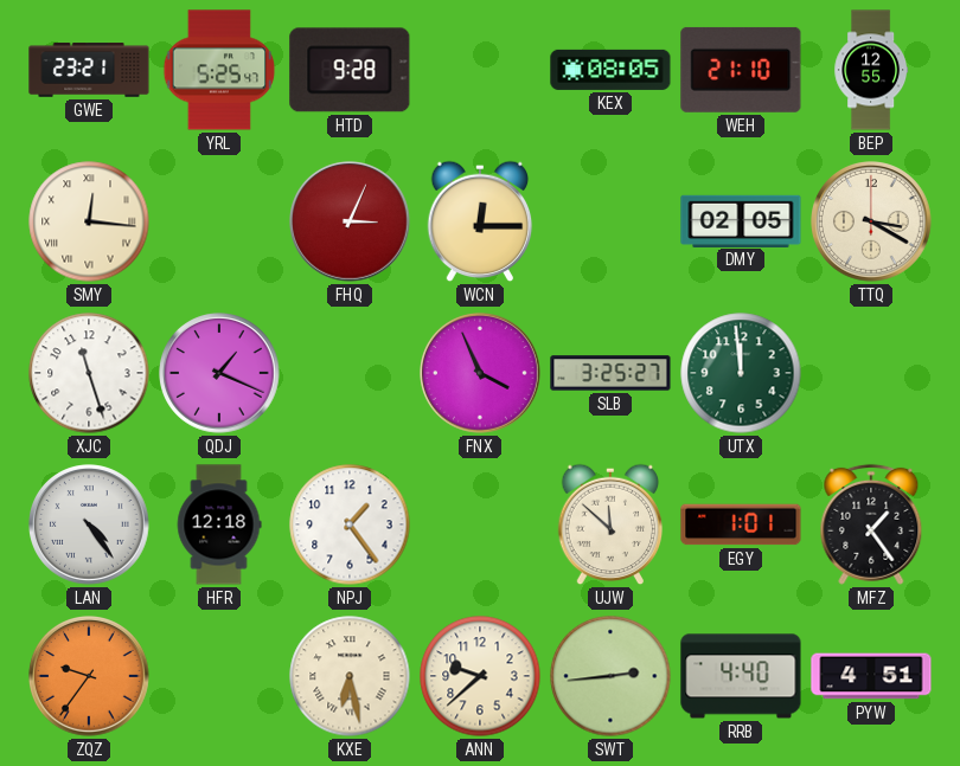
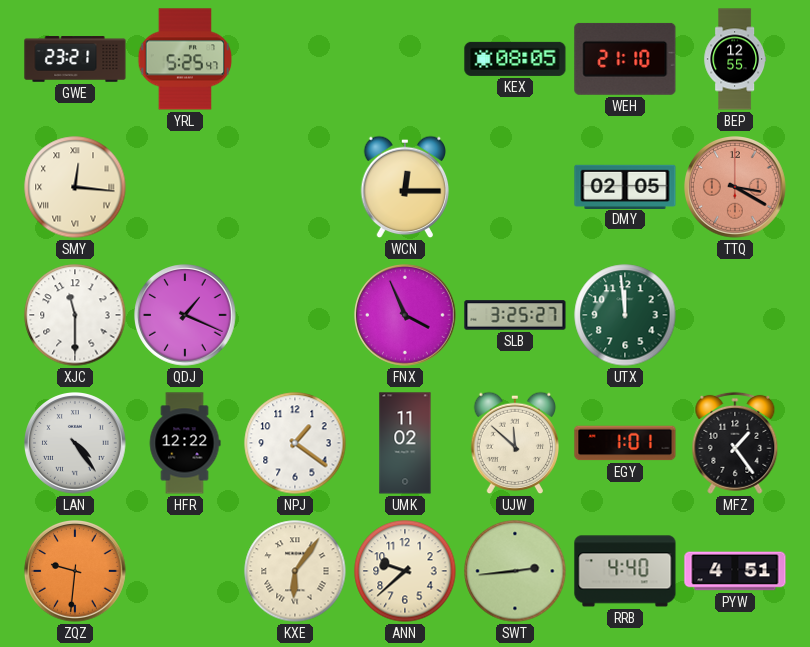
HTD: 9:28 -> none
FHQ: 3:04 -> none
TTQ dial: cream -> salmon
XJC: 11:27 -> 11:30
HFR: 12:18 -> 12:22
NPJ: 1:24 -> 1:21
UMK: none -> 11:02
ZQZ: 9:36 -> 9:31
KXE: 6:28 -> 6:06
